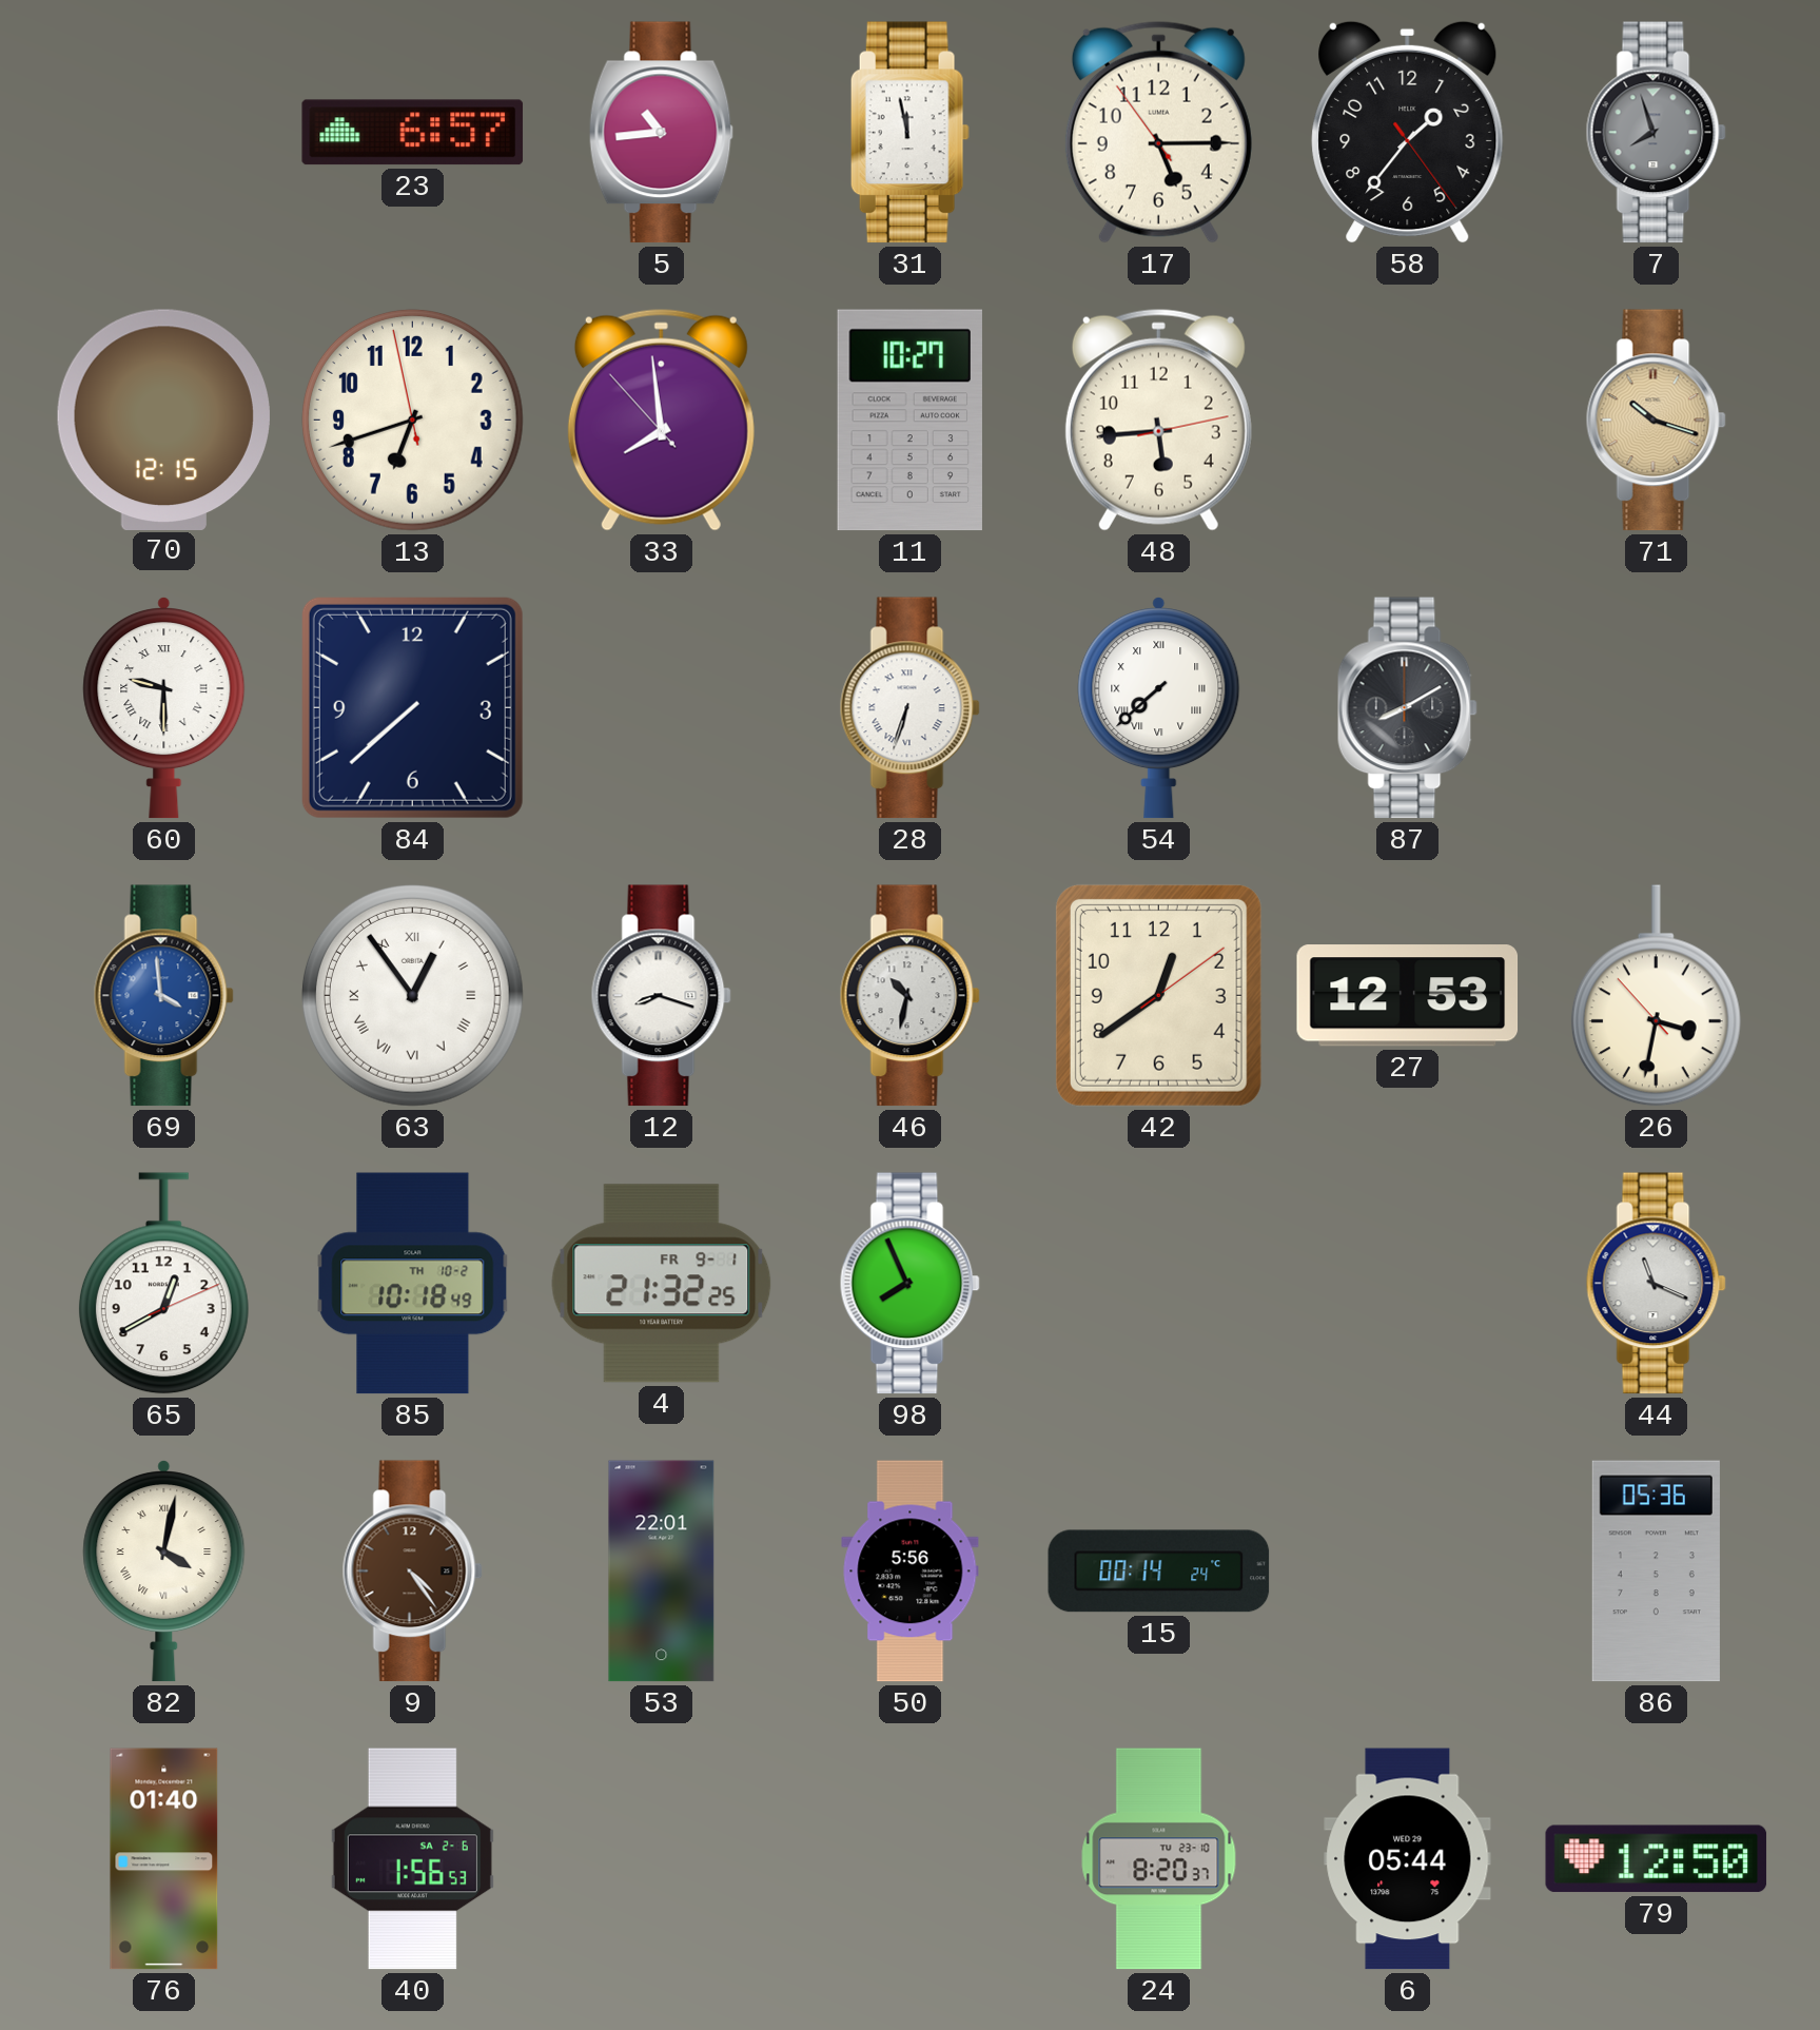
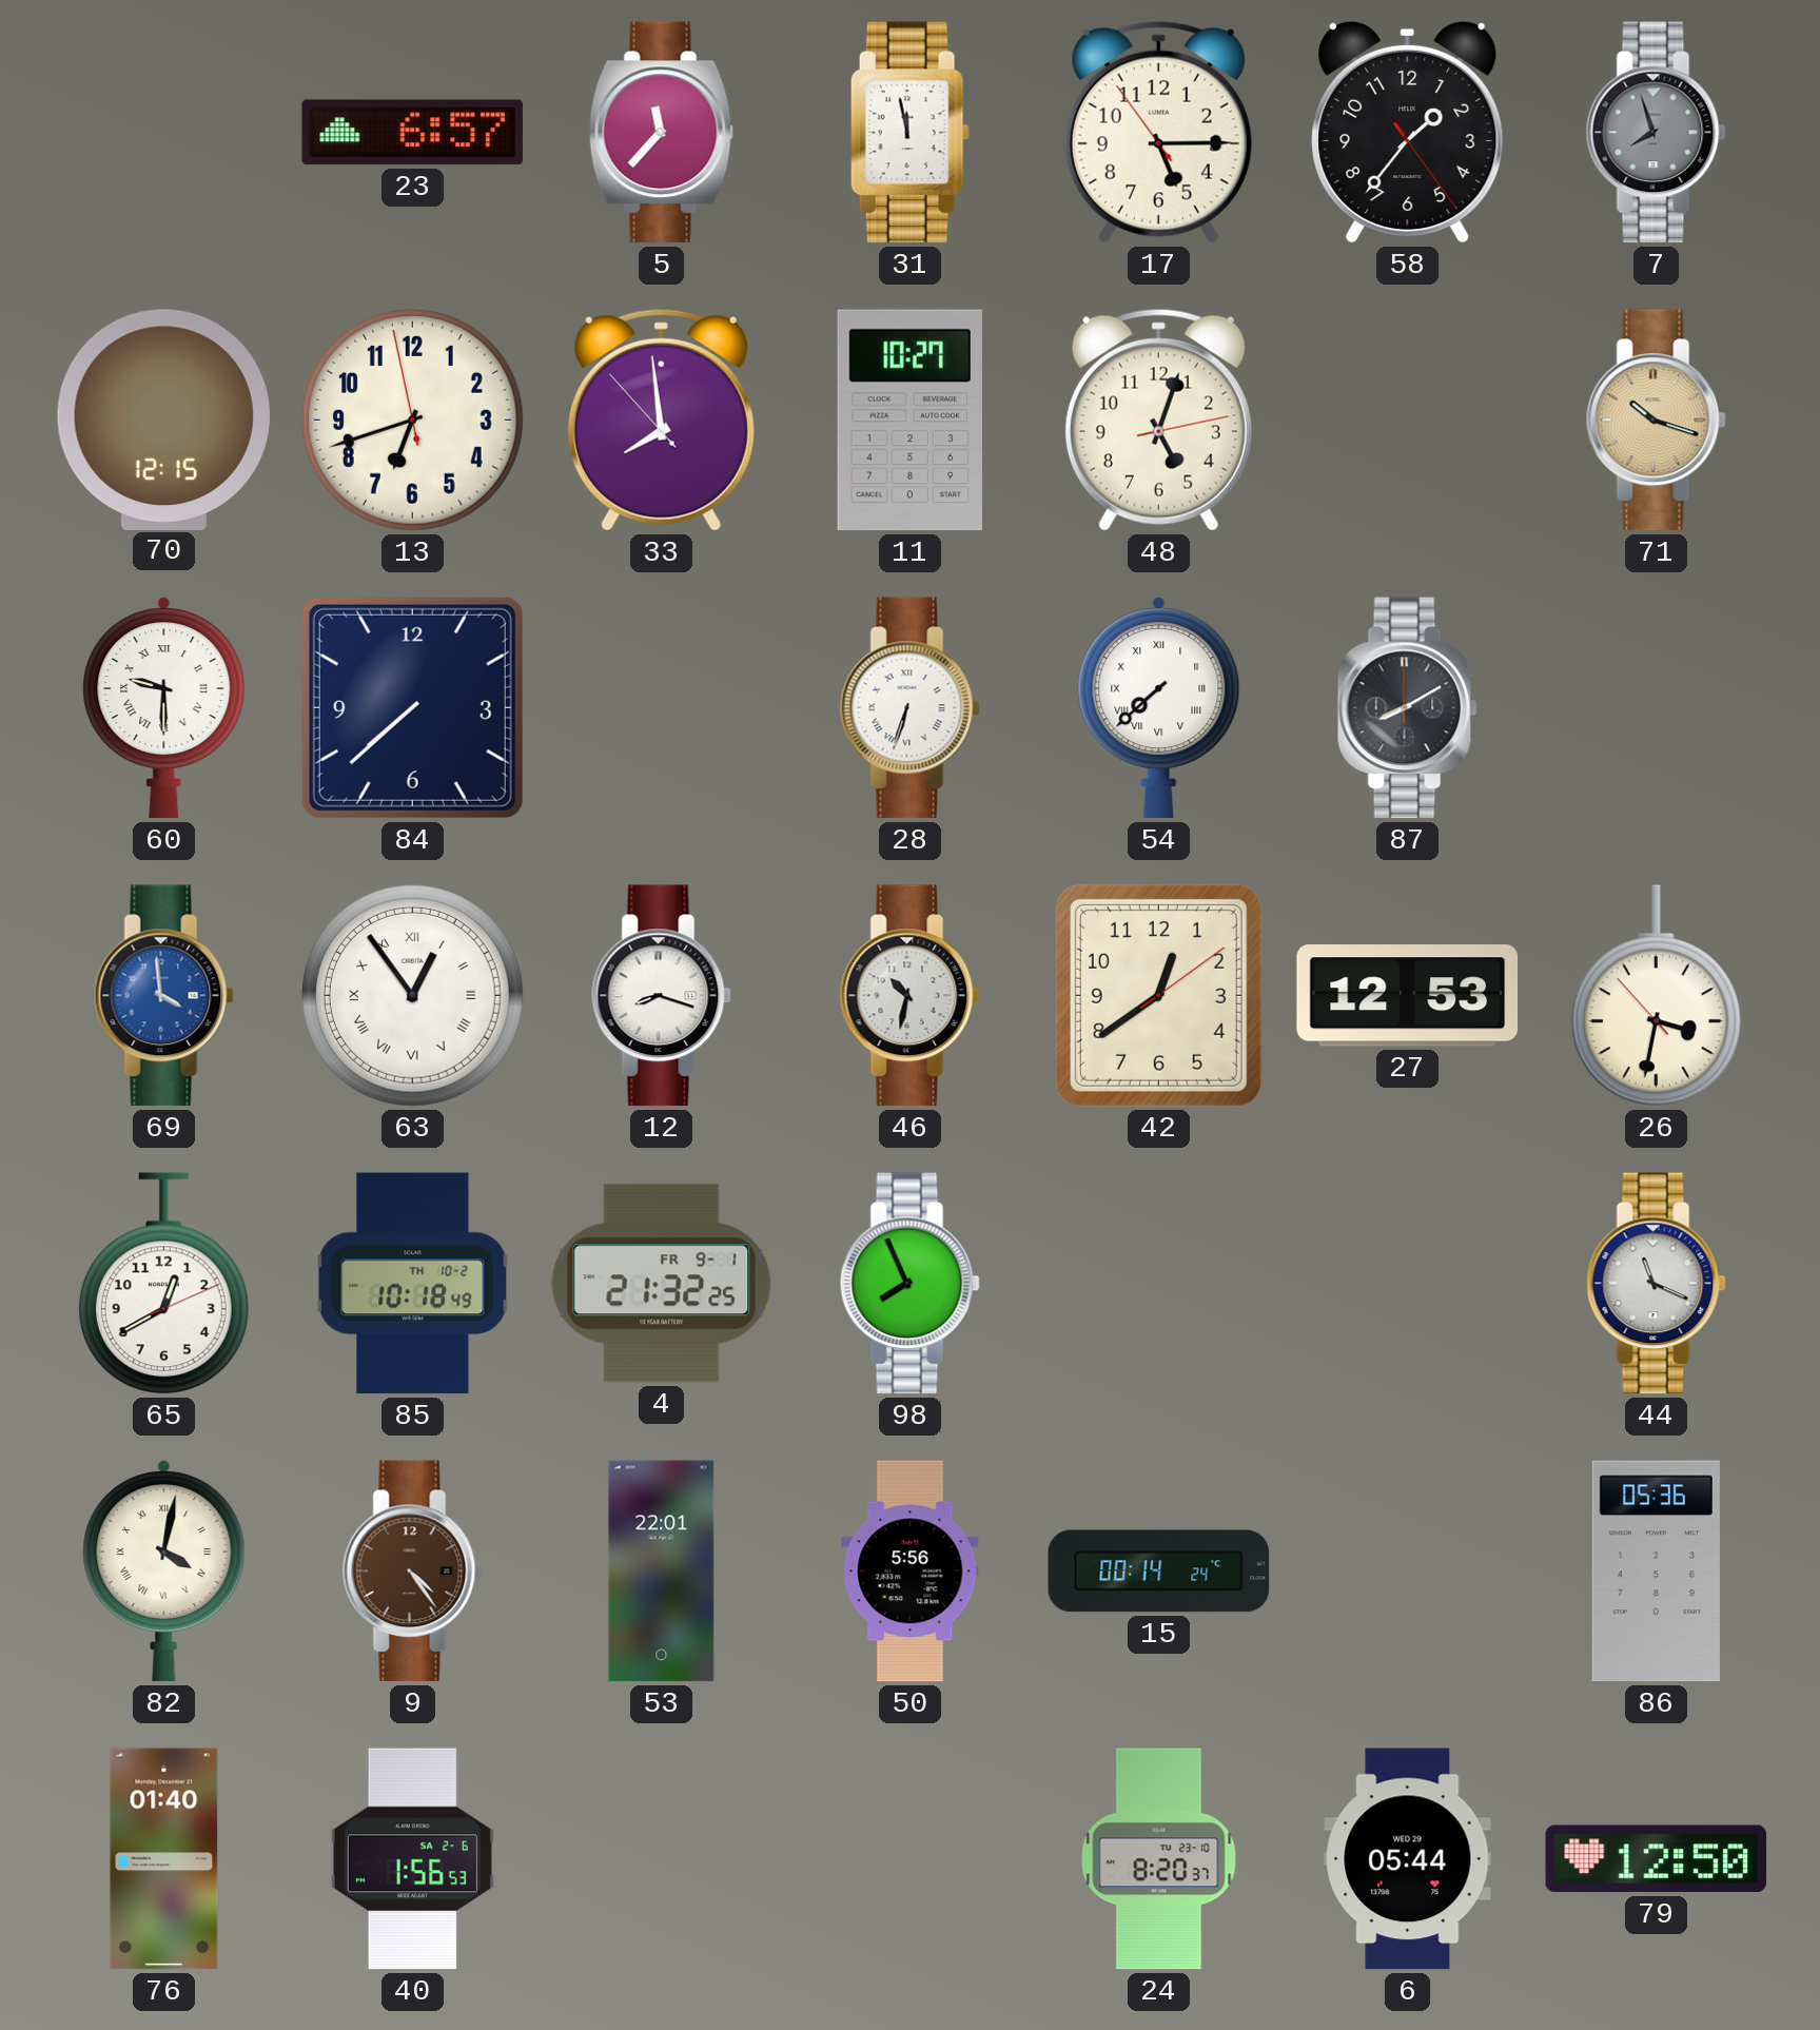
5: 10:44 -> 11:37
48: 5:44 -> 5:03
